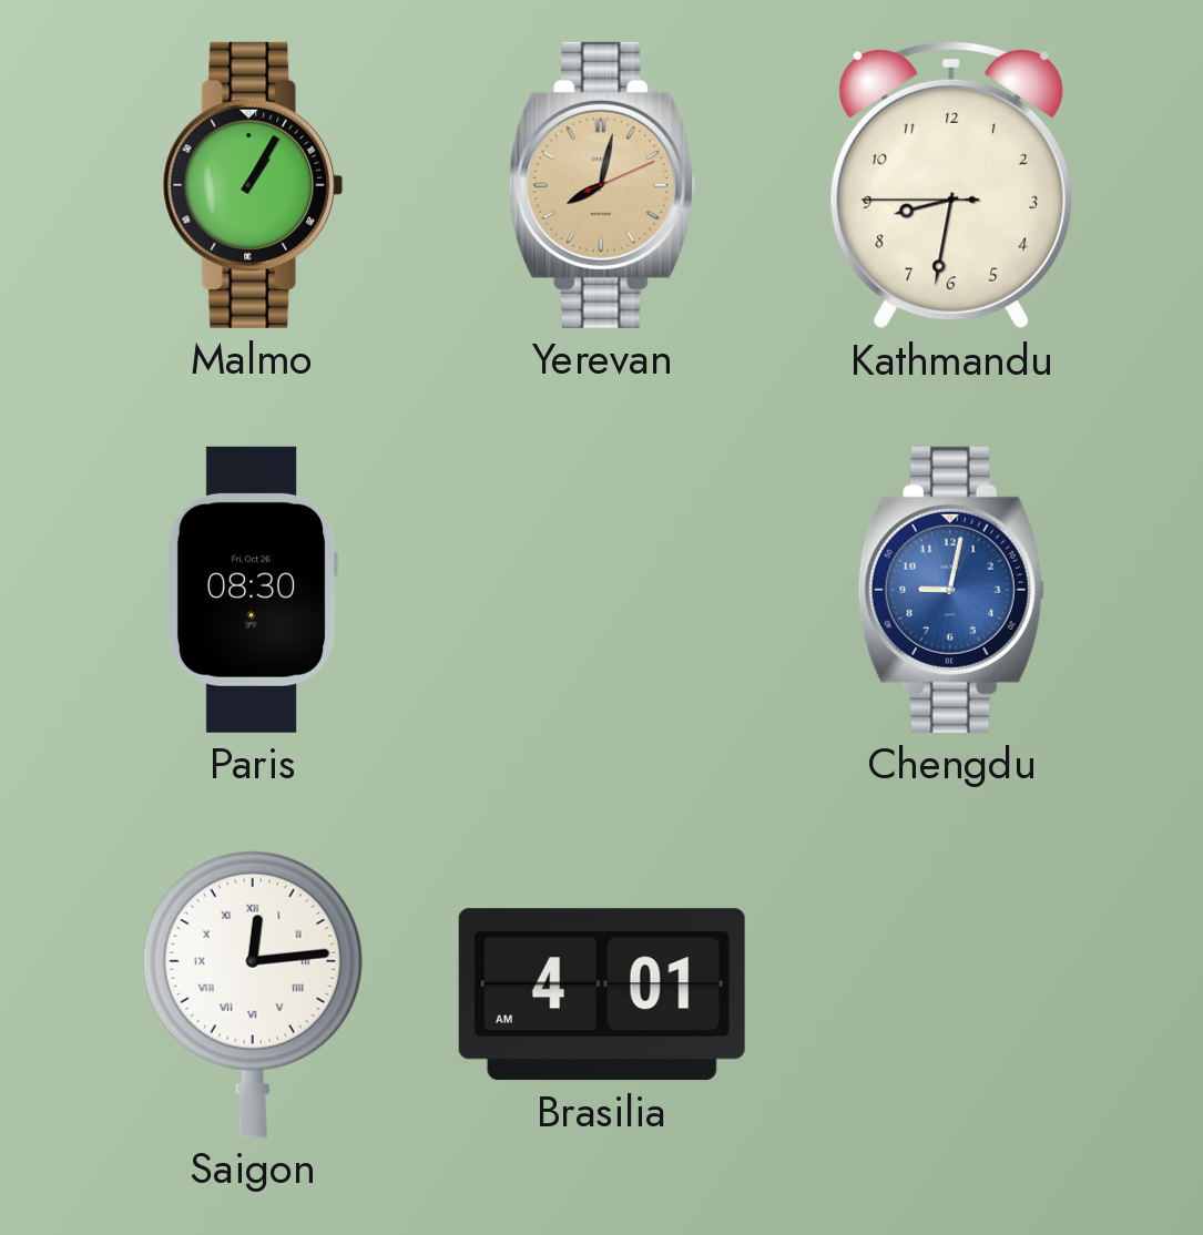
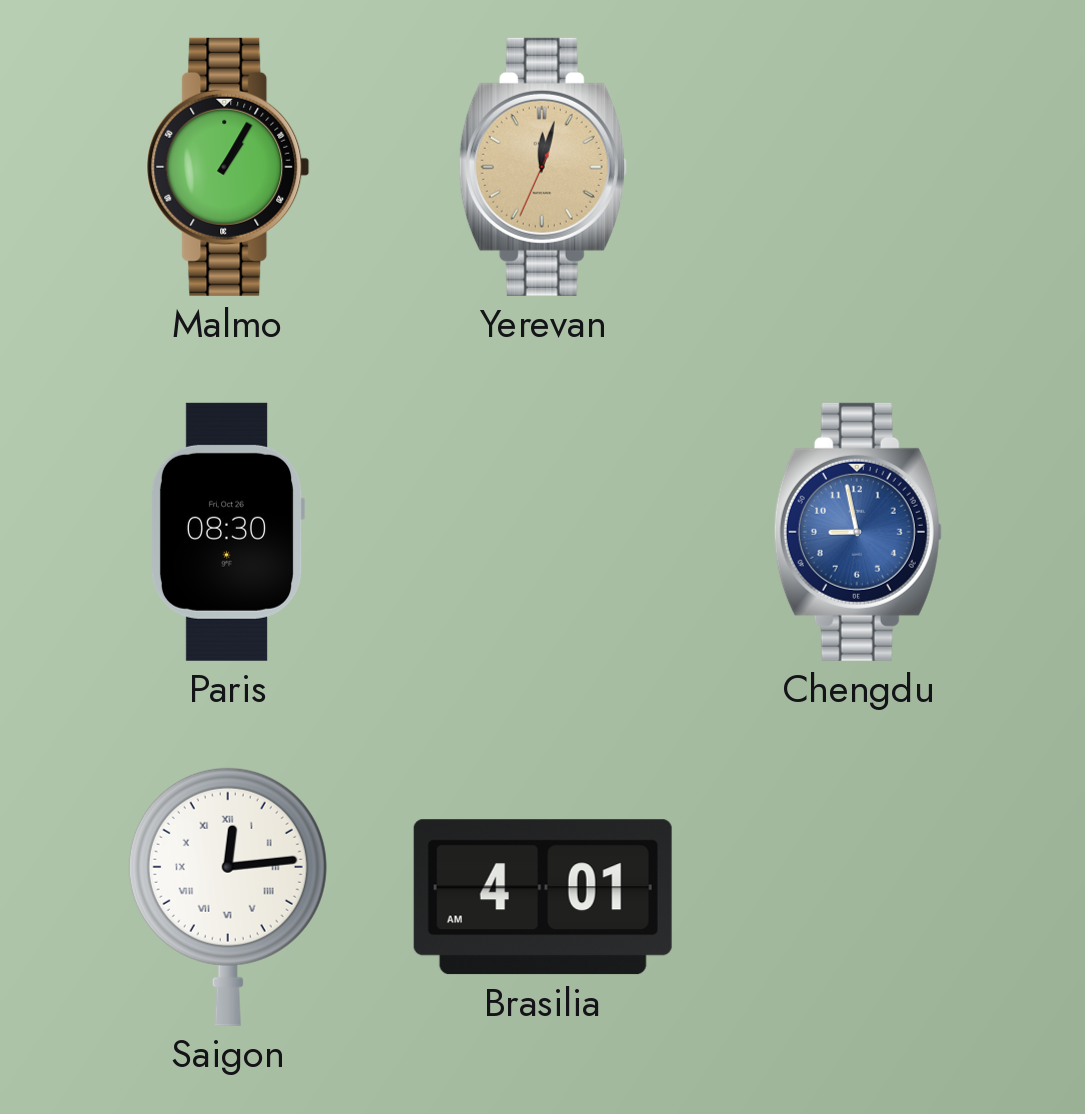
Yerevan: 8:02 -> 12:02
Kathmandu: 8:31 -> none
Chengdu: 9:02 -> 8:58
